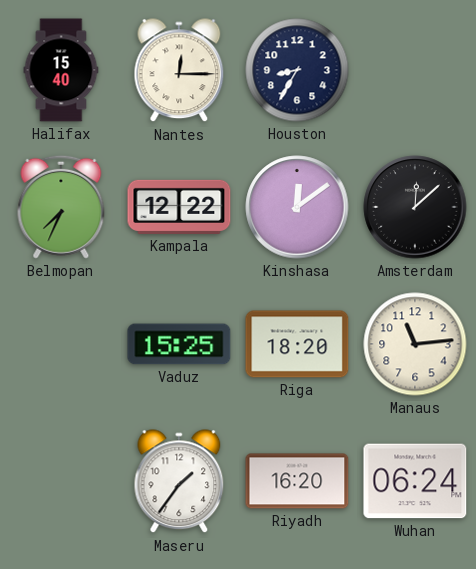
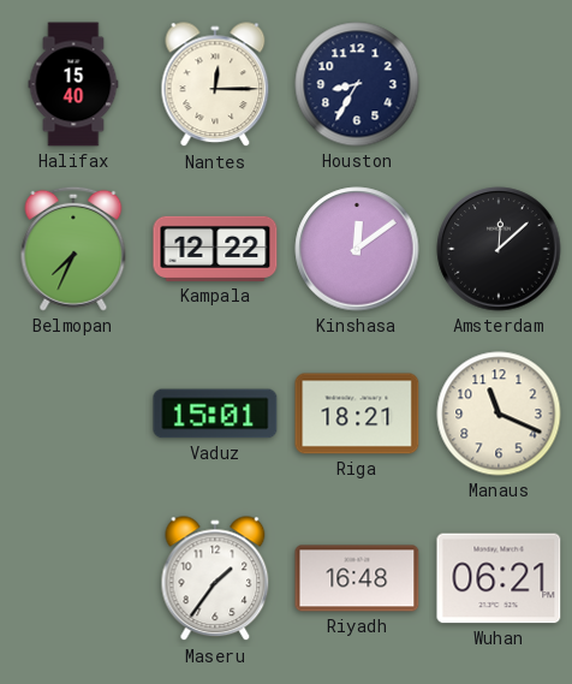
Vaduz: 15:25 -> 15:01
Riga: 18:20 -> 18:21
Manaus: 11:14 -> 11:19
Riyadh: 16:20 -> 16:48
Wuhan: 06:24 -> 06:21
